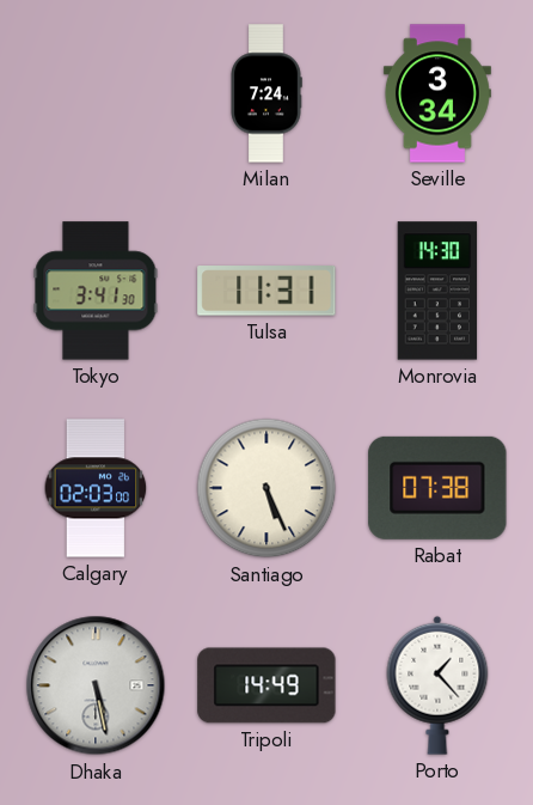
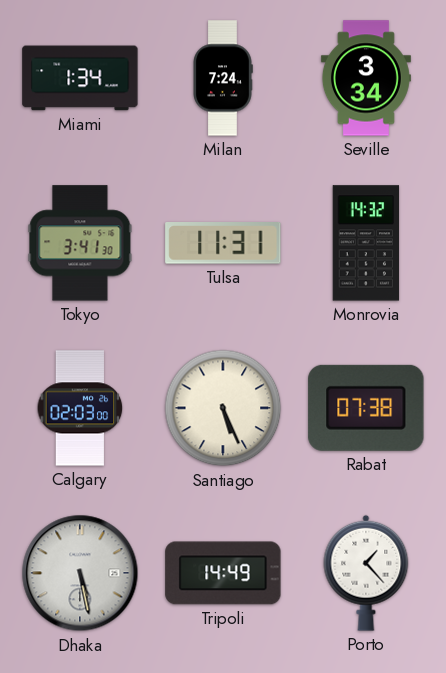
Miami: none -> 1:34
Monrovia: 14:30 -> 14:32
